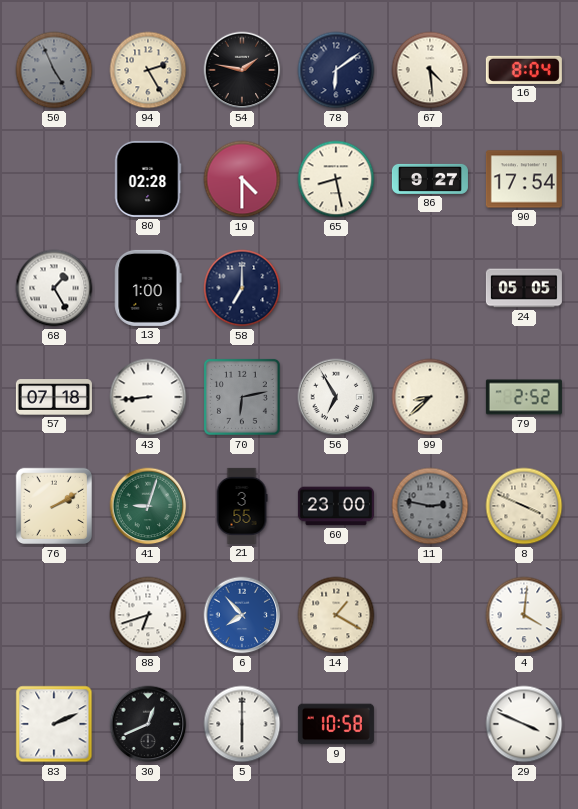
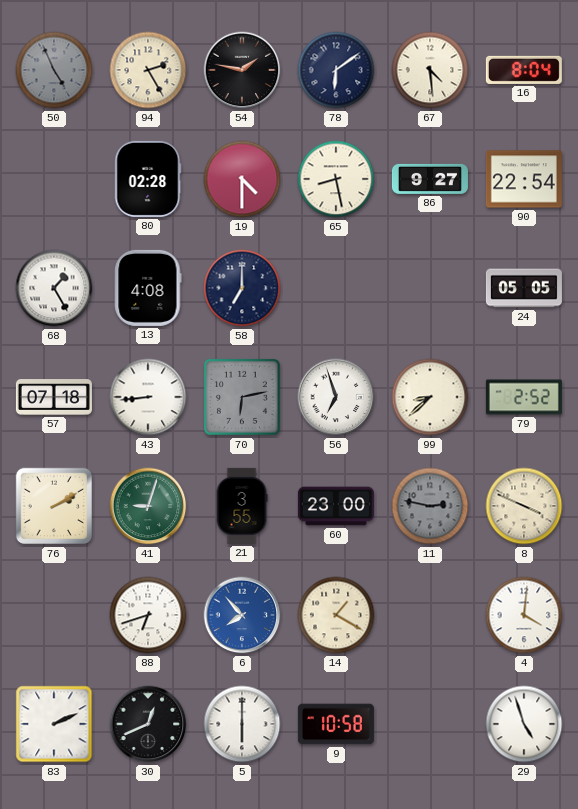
90: 17:54 -> 22:54
13: 1:00 -> 4:08
56: 6:55 -> 6:57
29: 3:49 -> 4:57
